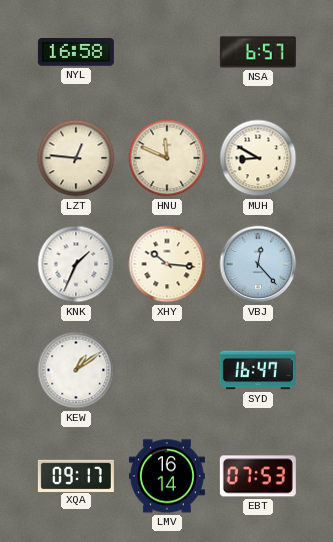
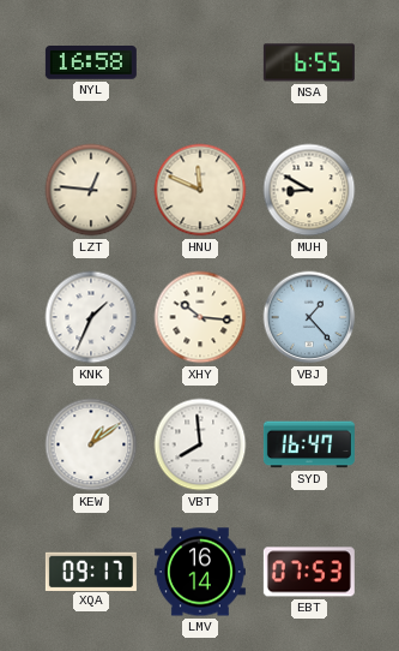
NSA: 6:57 -> 6:55
VBJ: 12:23 -> 1:23
VBT: none -> 7:59
